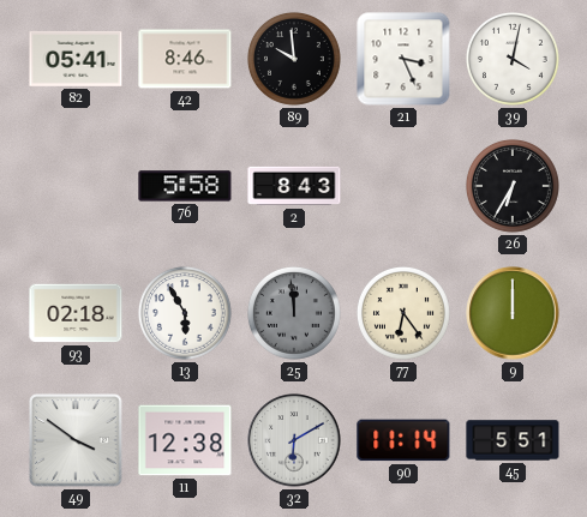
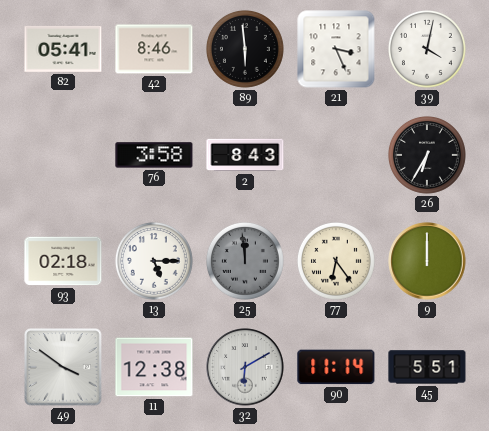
89: 9:59 -> 5:59
76: 5:58 -> 3:58
13: 5:55 -> 5:15
